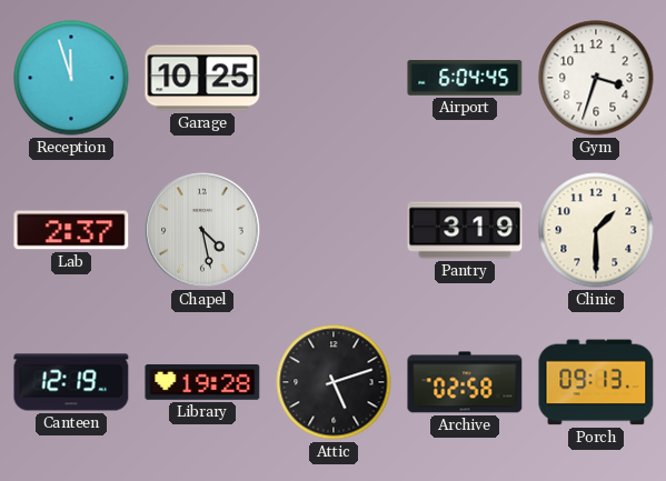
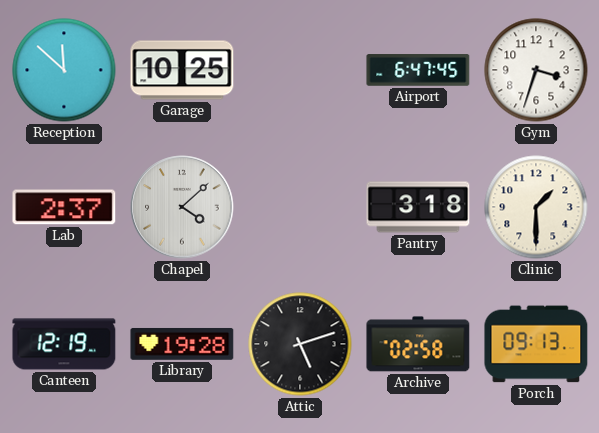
Reception: 11:57 -> 11:52
Airport: 6:04 -> 6:47
Chapel: 4:28 -> 4:08
Pantry: 3:19 -> 3:18
